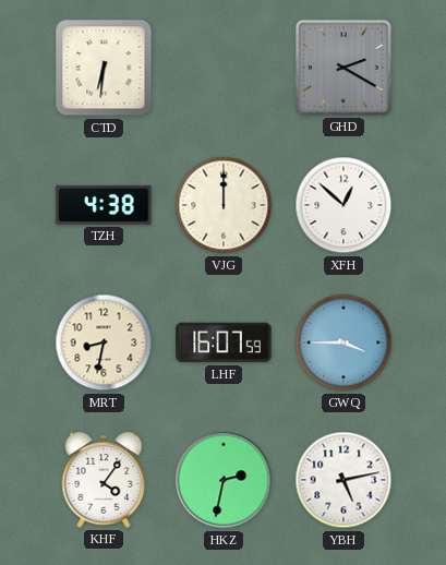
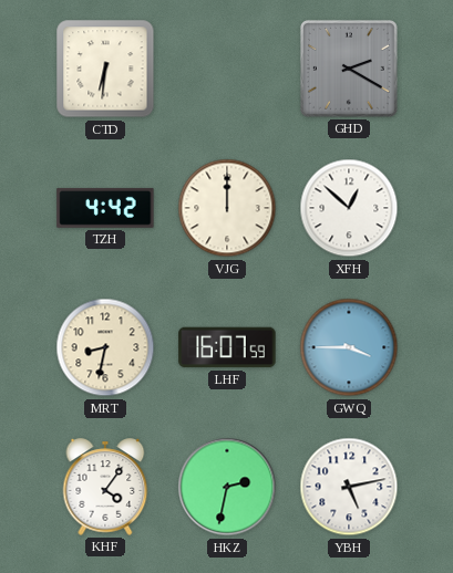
TZH: 4:38 -> 4:42
